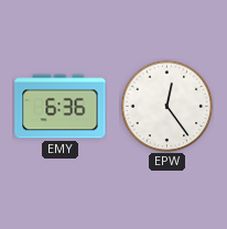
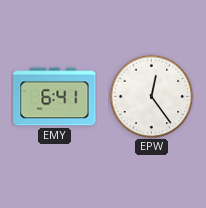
EMY: 6:36 -> 6:41
